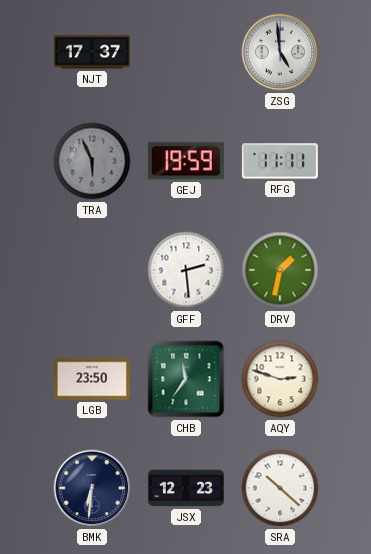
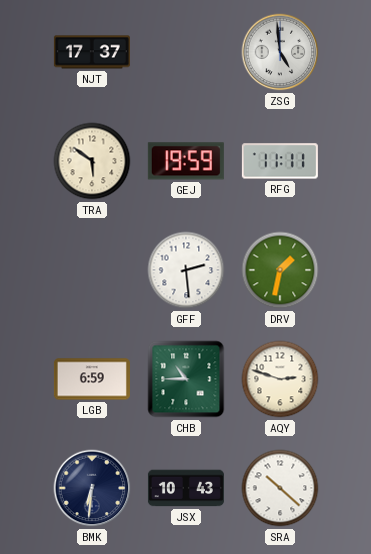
TRA: 5:56 -> 5:51
TRA dial: grey -> cream
LGB: 23:50 -> 6:59
CHB: 11:36 -> 10:45
JSX: 12:23 -> 10:43
